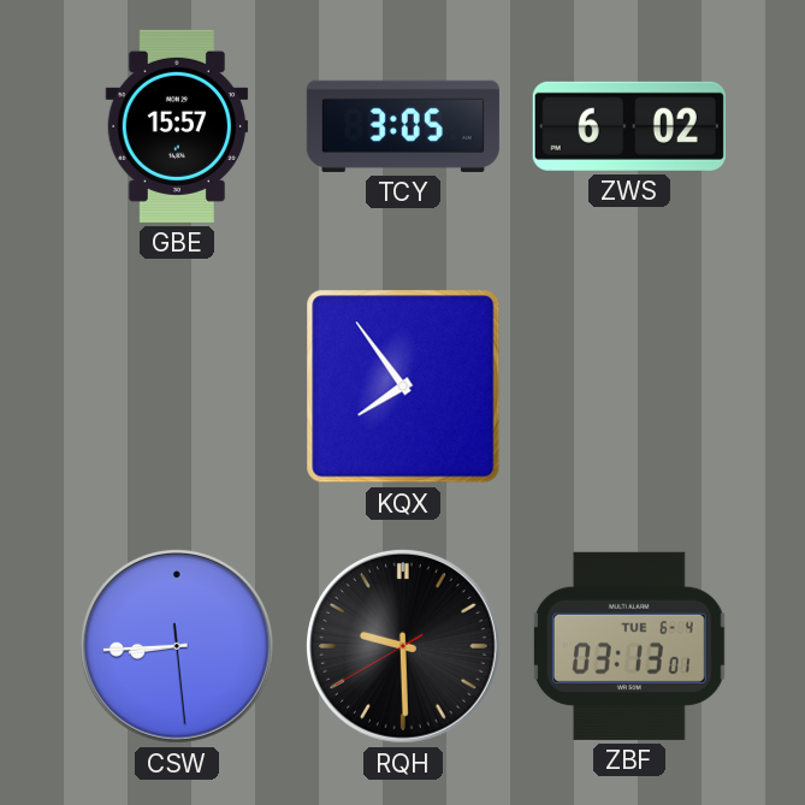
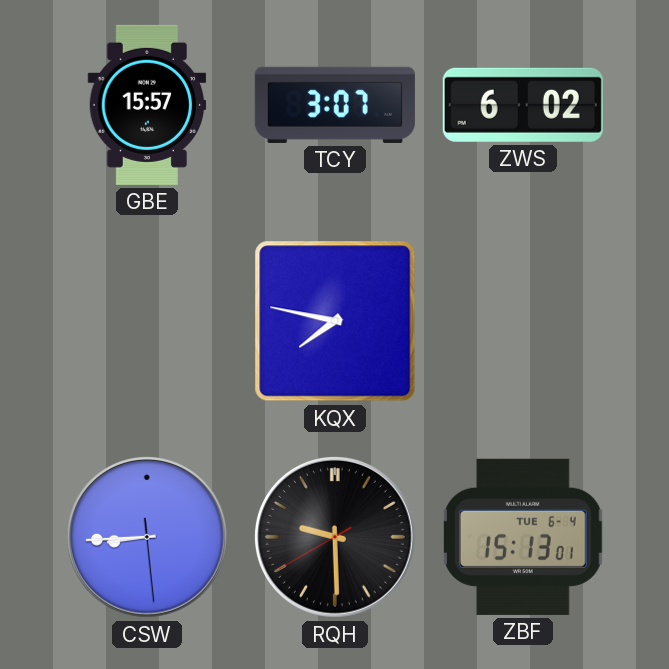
TCY: 3:05 -> 3:07
KQX: 7:54 -> 7:47
ZBF: 03:13 -> 15:13
